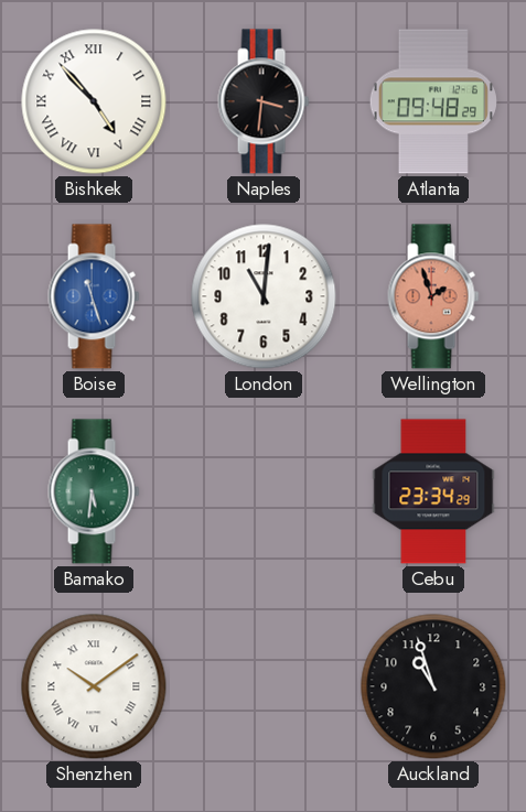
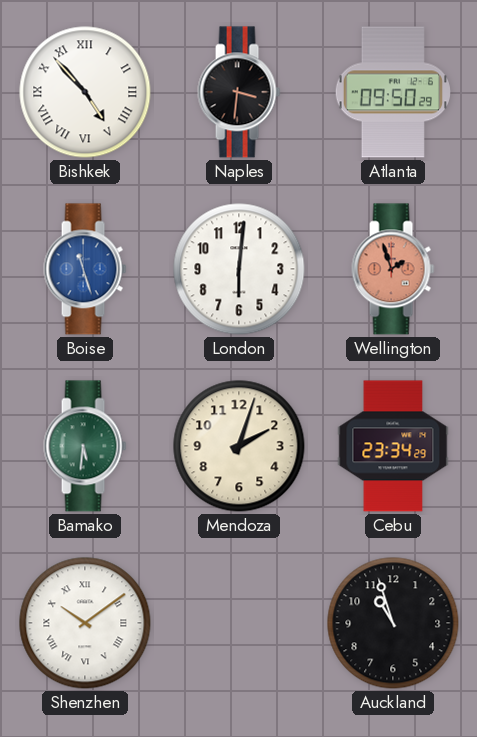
Atlanta: 09:48 -> 09:50
London: 11:01 -> 6:01
Mendoza: none -> 2:03
